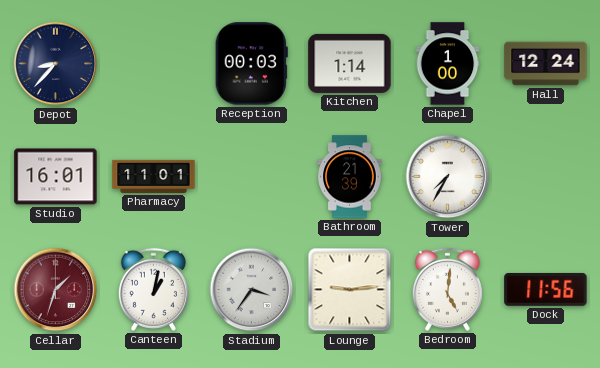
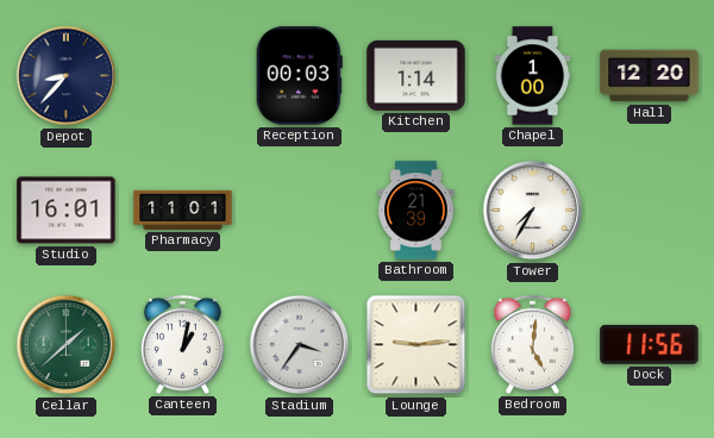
Hall: 12:24 -> 12:20
Cellar: 1:33 -> 1:38
Cellar dial: burgundy -> green
